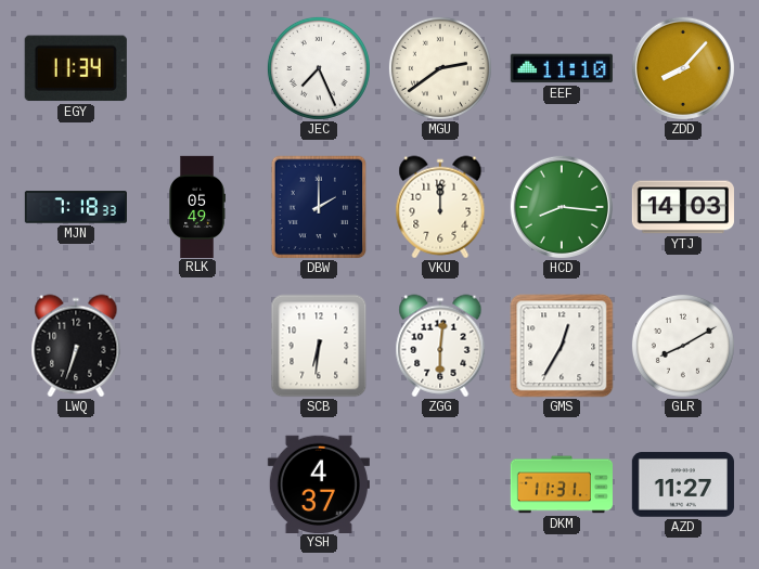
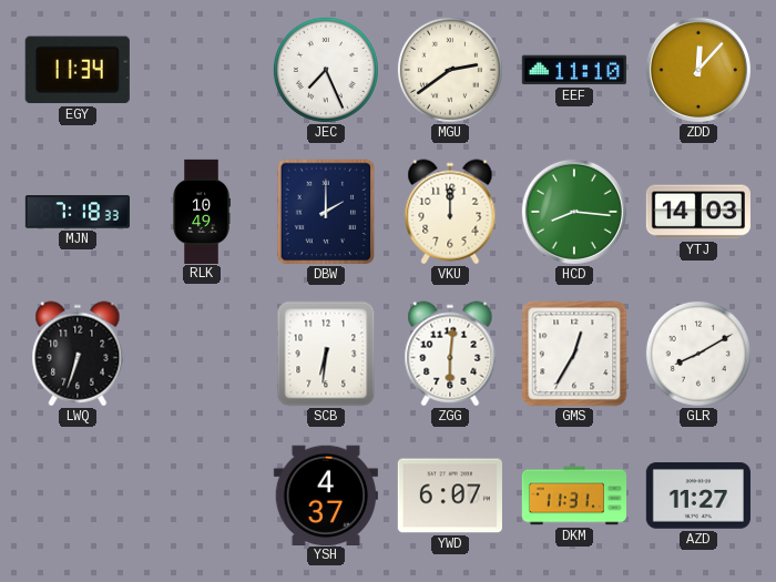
ZDD: 8:07 -> 12:07
RLK: 05:49 -> 10:49
YWD: none -> 6:07
